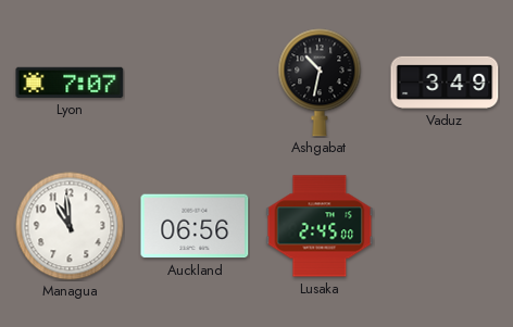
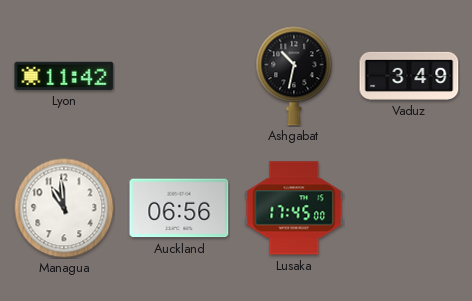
Lyon: 7:07 -> 11:42
Lusaka: 2:45 -> 17:45
